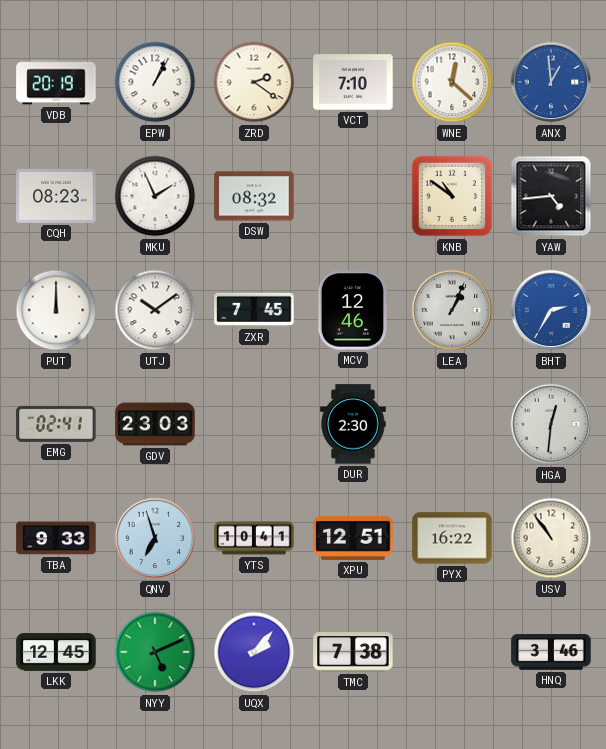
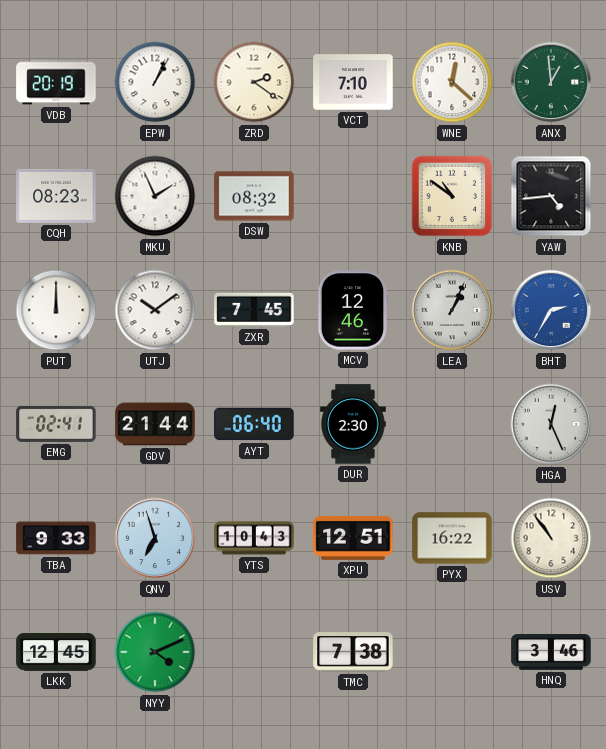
ANX dial: blue -> green
GDV: 23:03 -> 21:44
AYT: none -> 06:40
HGA: 12:31 -> 12:26
YTS: 10:41 -> 10:43
NYY: 5:11 -> 4:11
UQX: 2:07 -> none
